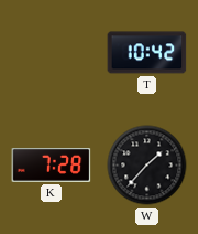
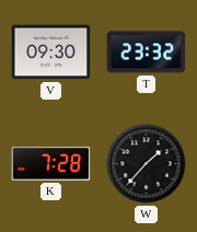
V: none -> 09:30
T: 10:42 -> 23:32
